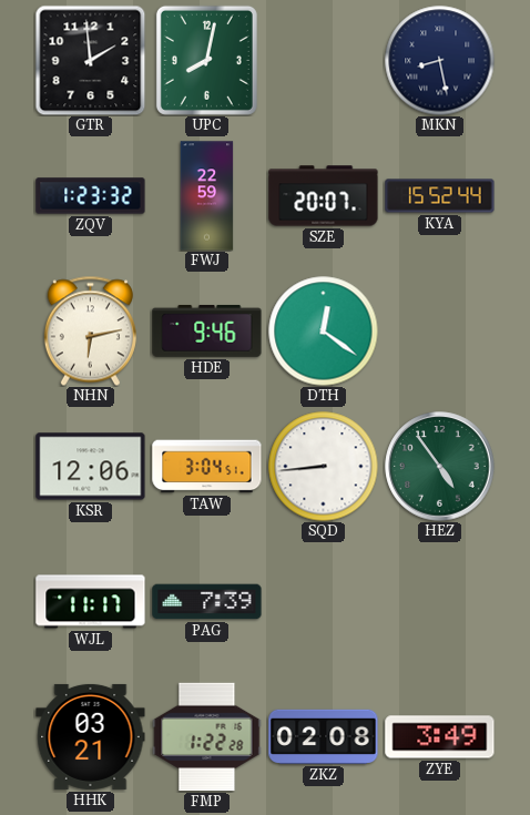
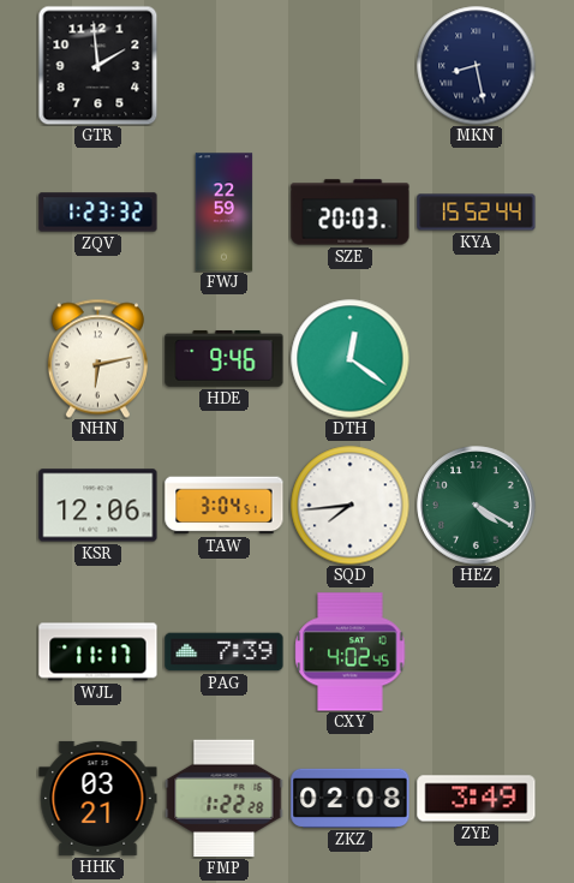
UPC: 8:02 -> none
SZE: 20:07 -> 20:03
SQD: 8:44 -> 7:44
HEZ: 4:54 -> 4:20
CXY: none -> 4:02
